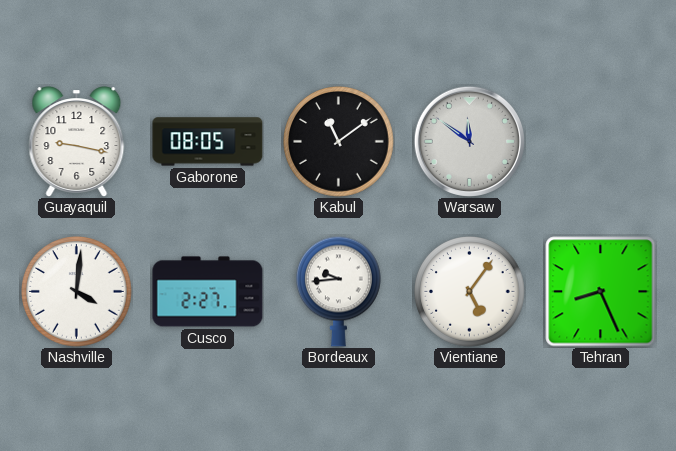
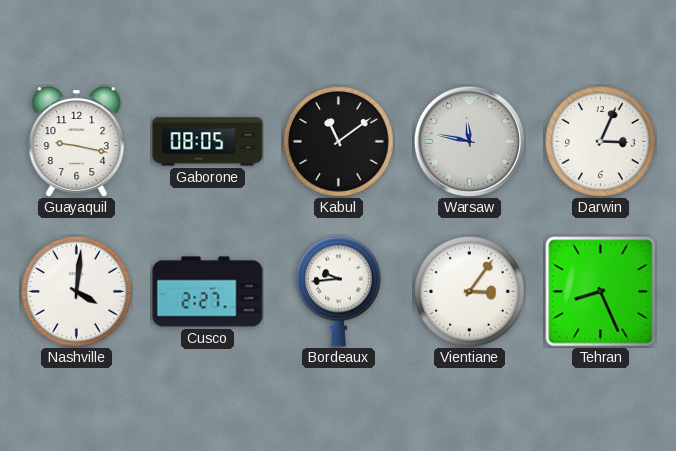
Warsaw: 11:51 -> 11:47
Darwin: none -> 3:04
Vientiane: 5:06 -> 3:06
